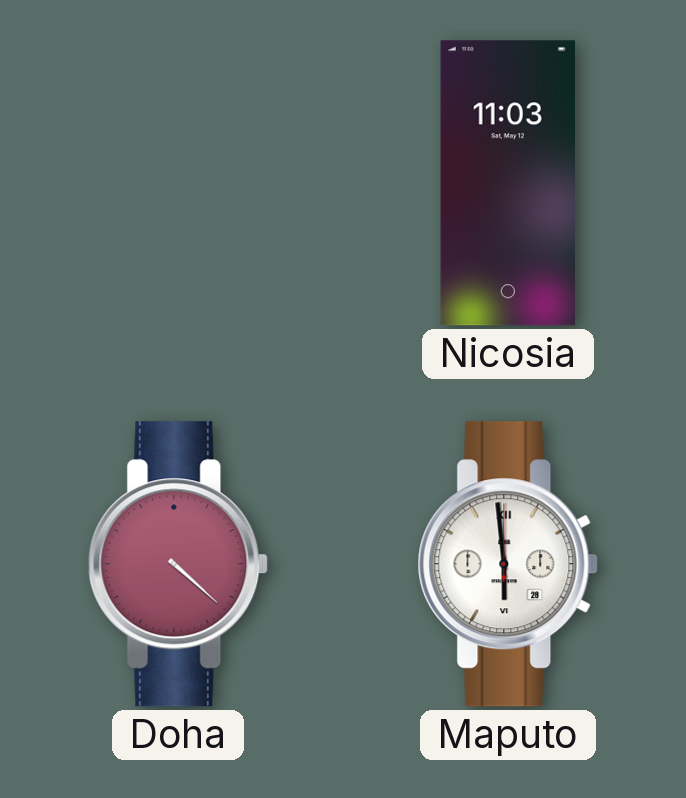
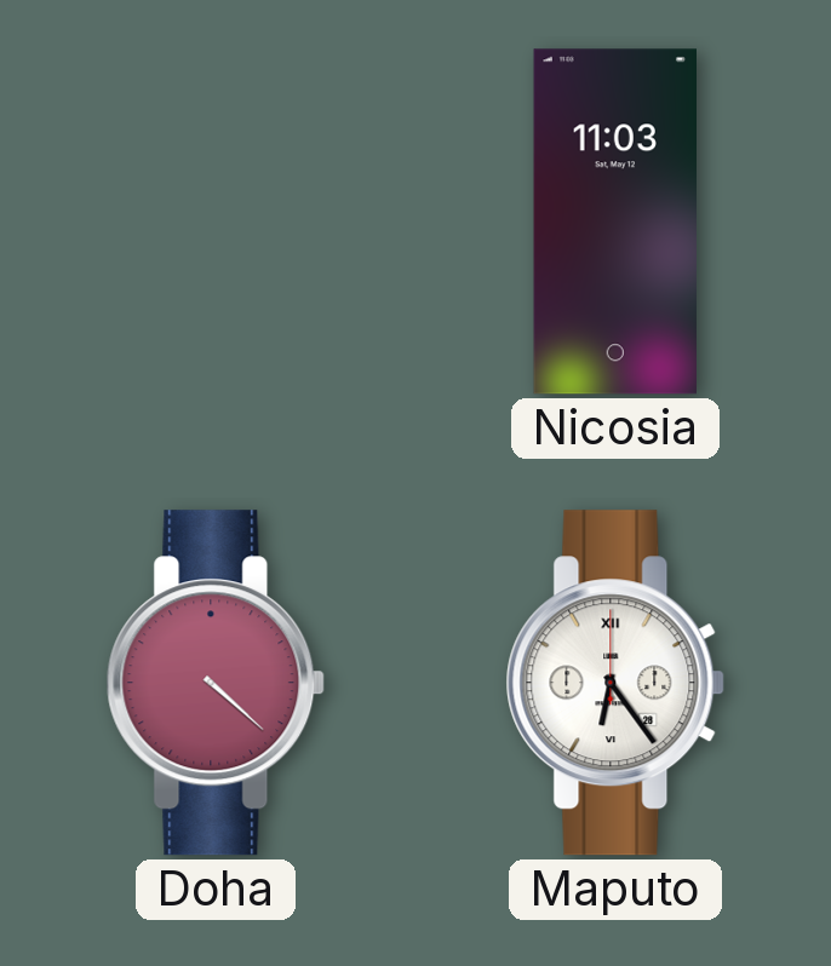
Maputo: 5:59 -> 6:24
